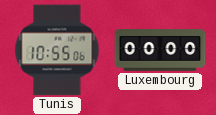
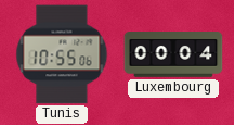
Luxembourg: 00:00 -> 00:04
